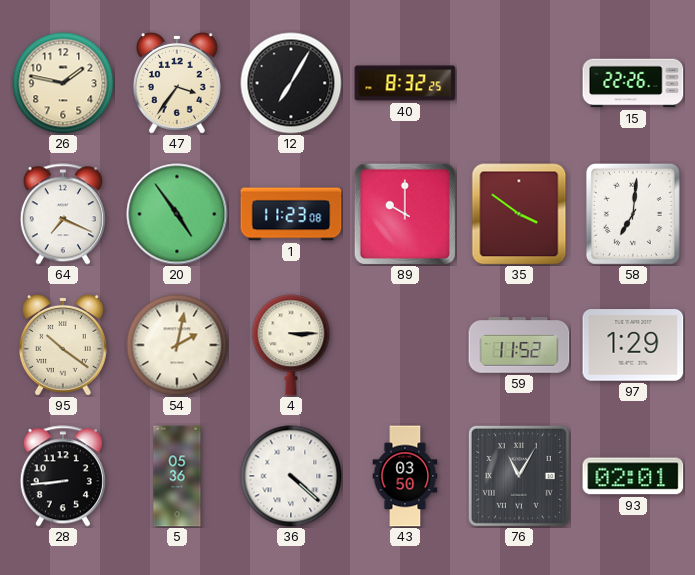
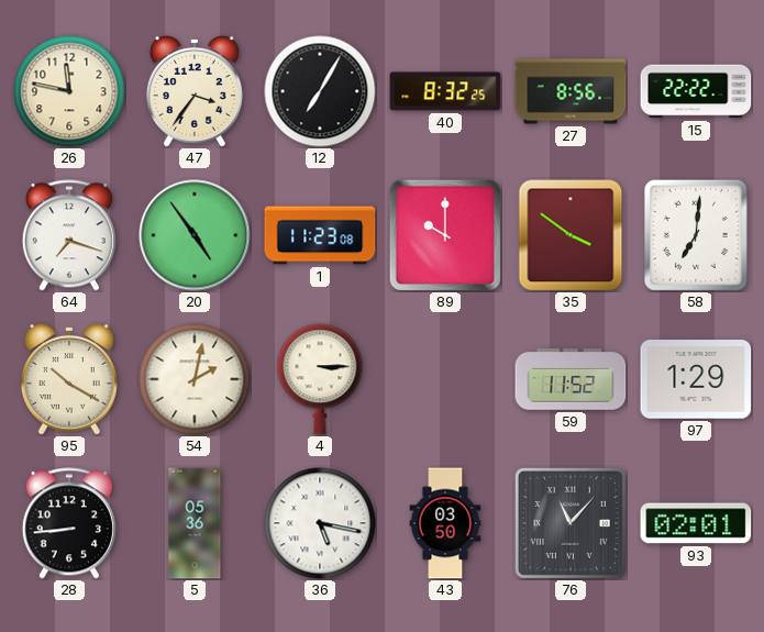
26: 1:47 -> 11:47
27: none -> 8:56
15: 22:26 -> 22:22
64: 7:19 -> 7:18
95: 10:21 -> 10:20
36: 4:22 -> 5:17
76: 11:05 -> 11:07
